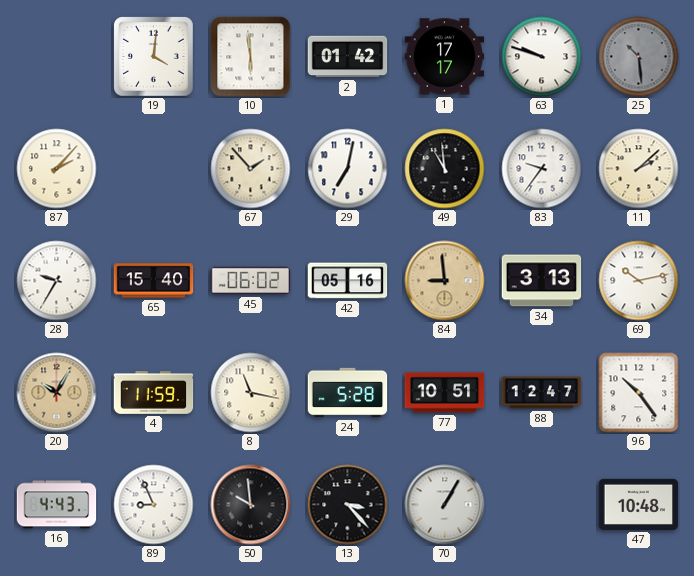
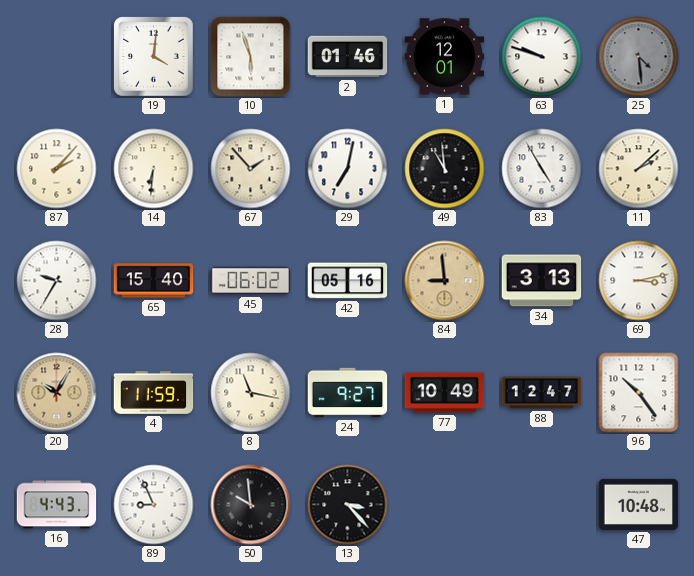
10: 5:59 -> 5:57
2: 01:42 -> 01:46
1: 17:17 -> 12:01
25: 10:29 -> 4:29
14: none -> 6:31
83: 9:36 -> 4:55
69: 10:13 -> 3:13
24: 5:28 -> 9:27
77: 10:51 -> 10:49
70: 1:05 -> none
